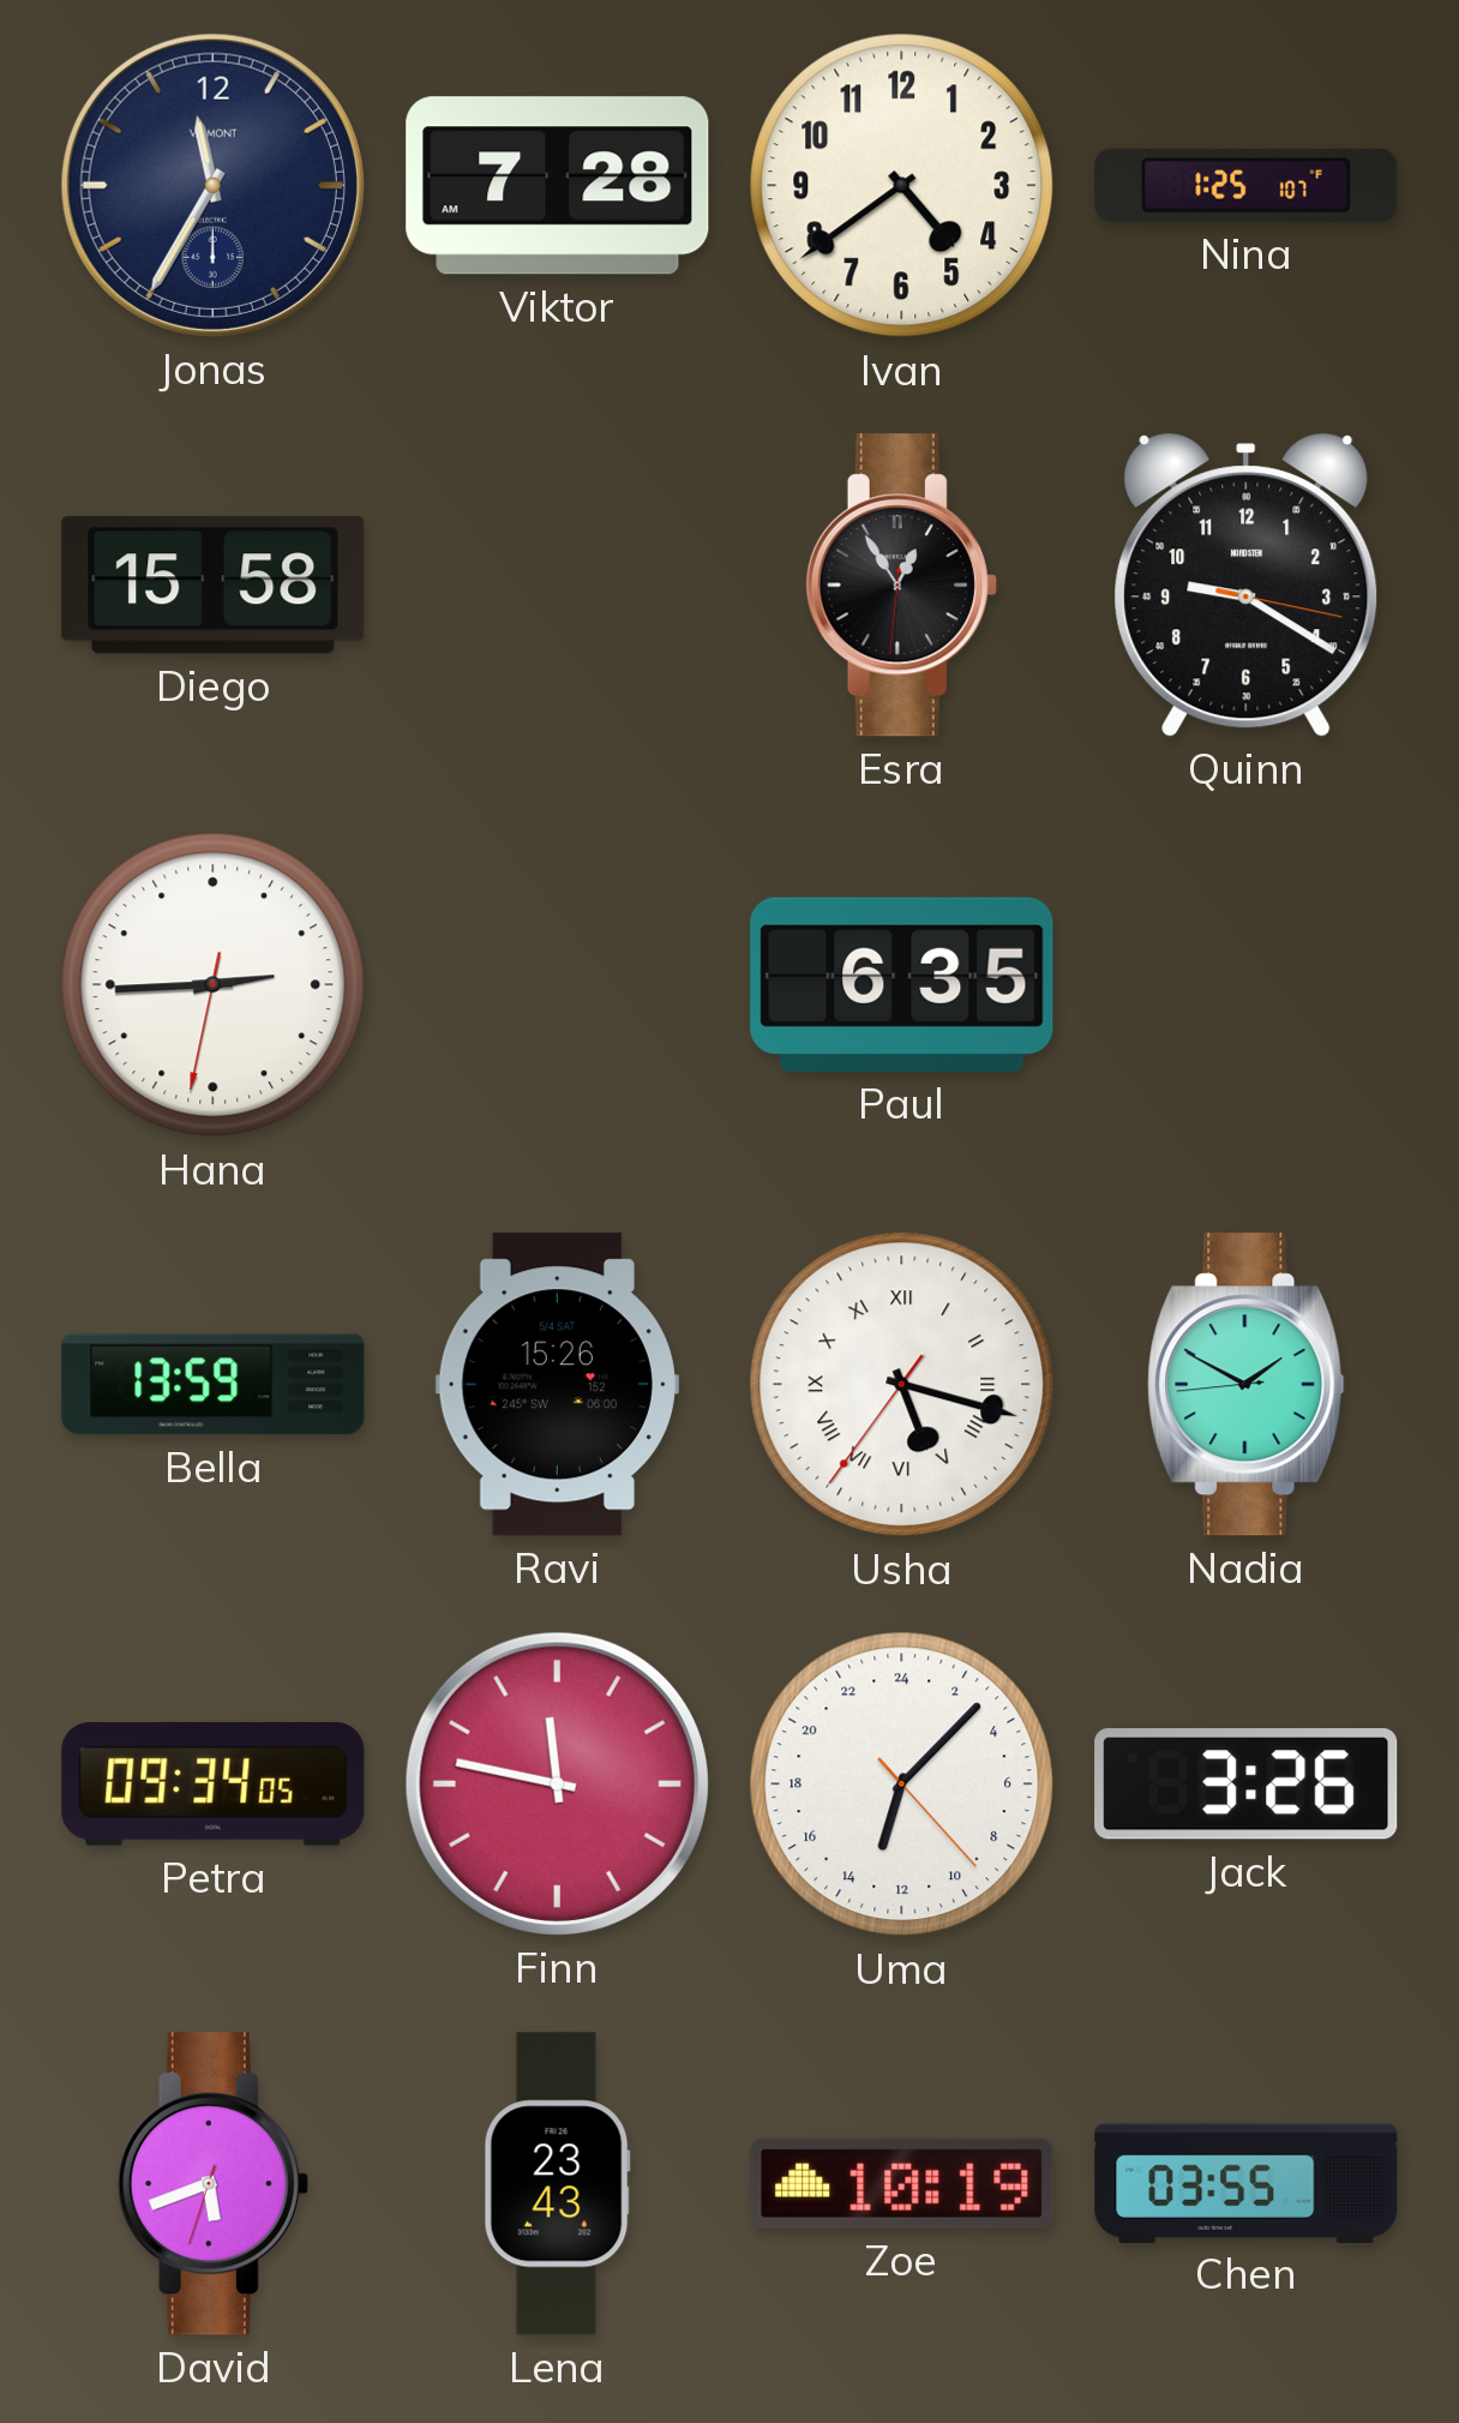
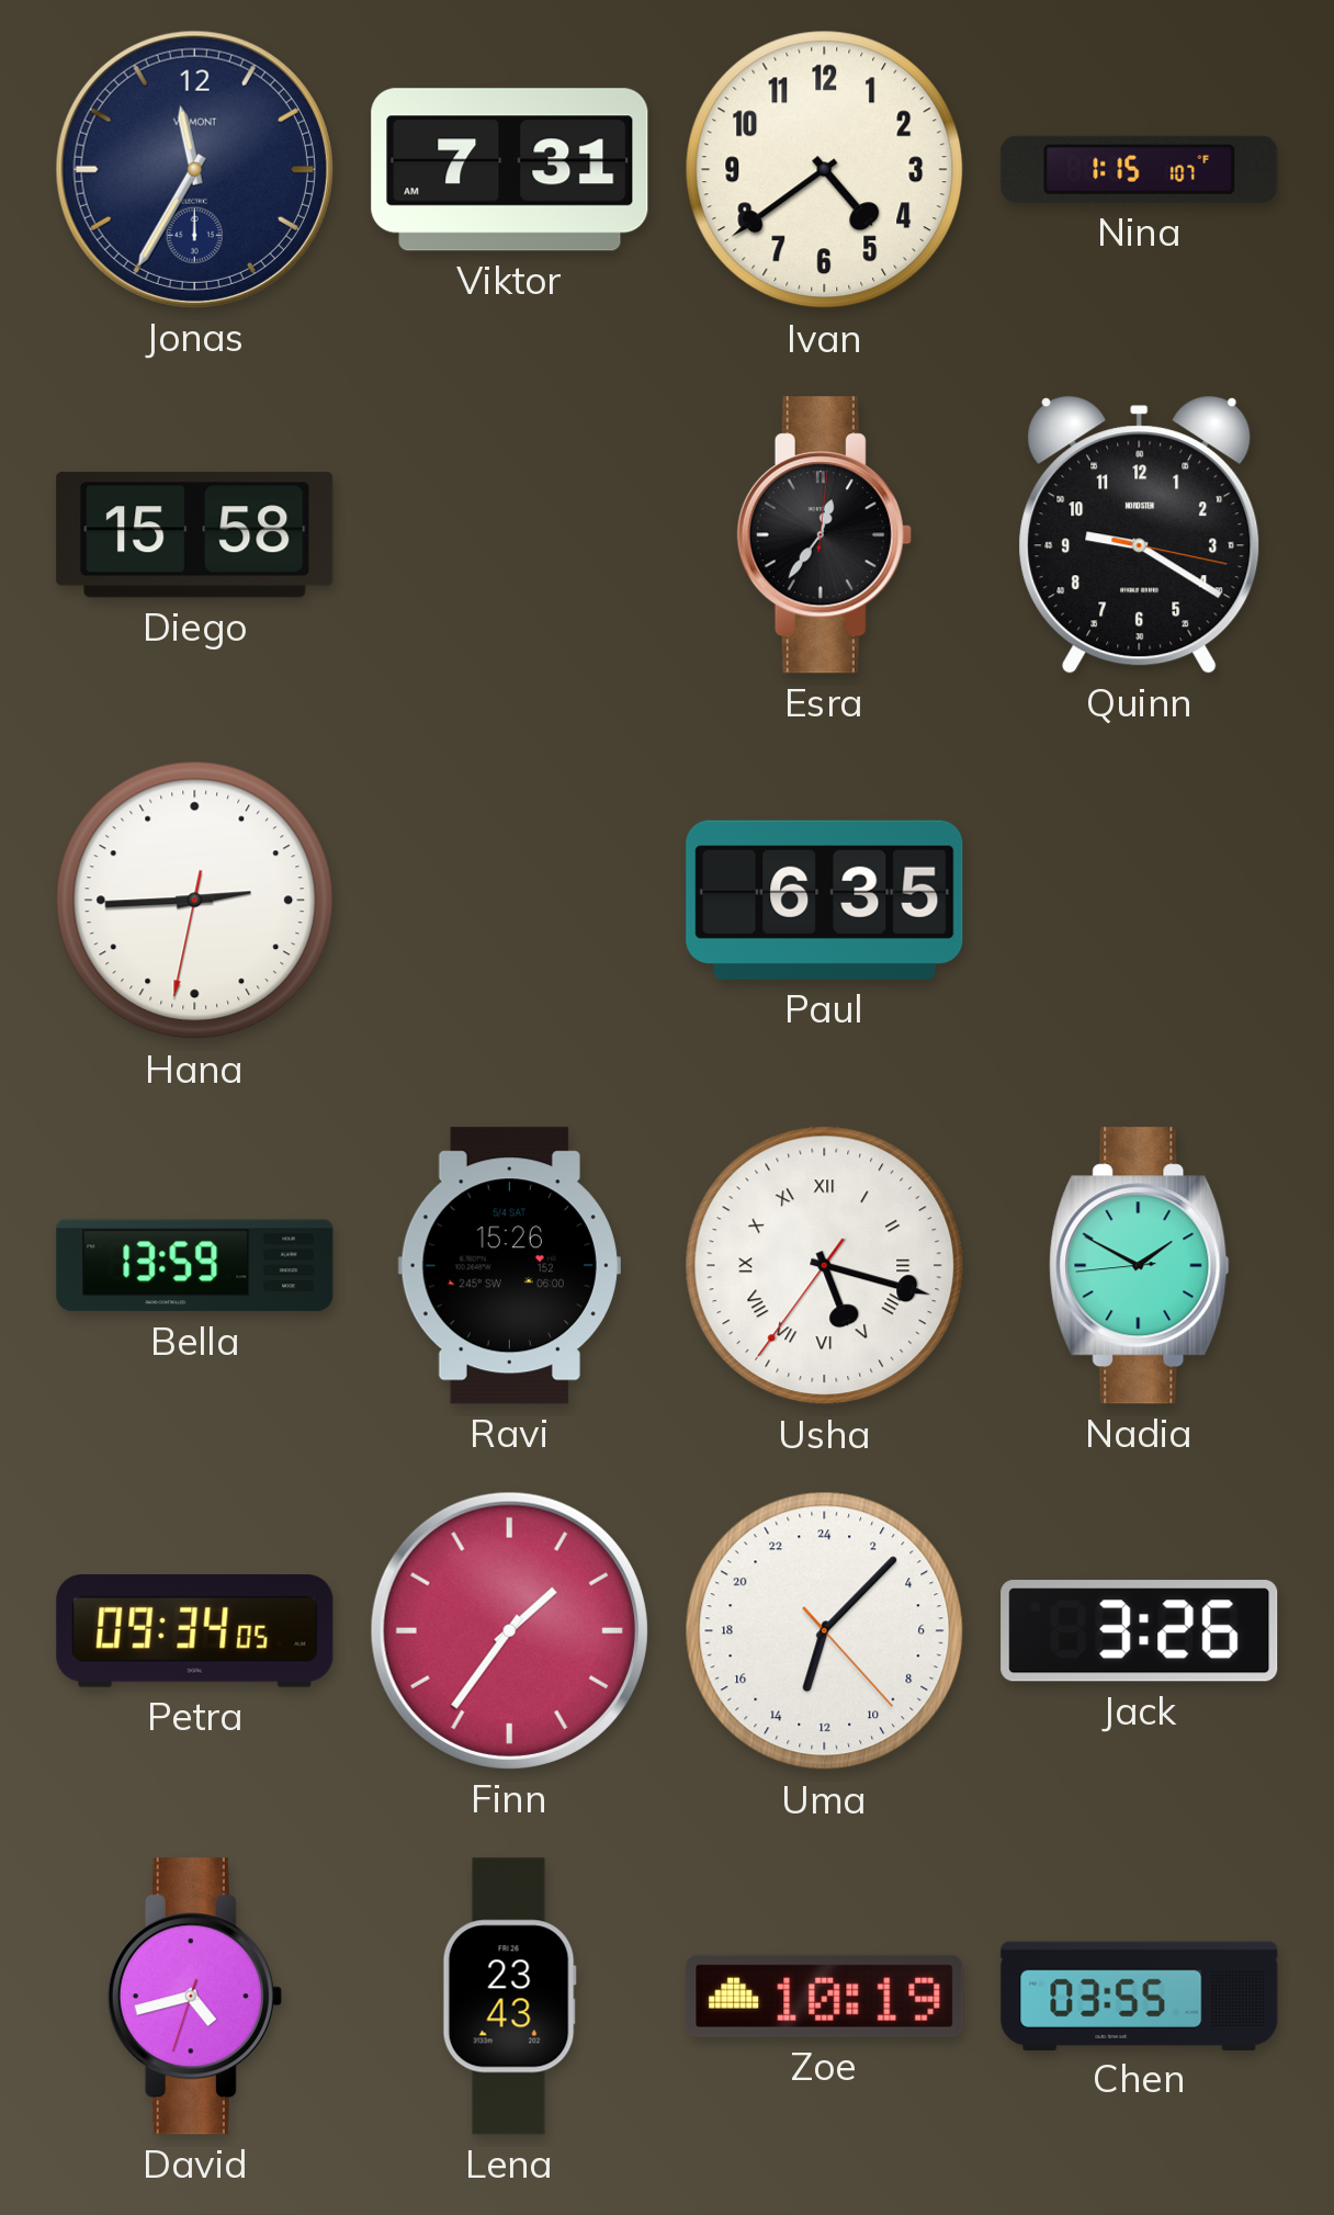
Viktor: 7:28 -> 7:31
Nina: 1:25 -> 1:15
Esra: 12:54 -> 12:36
Finn: 11:47 -> 1:36
David: 5:41 -> 4:42
